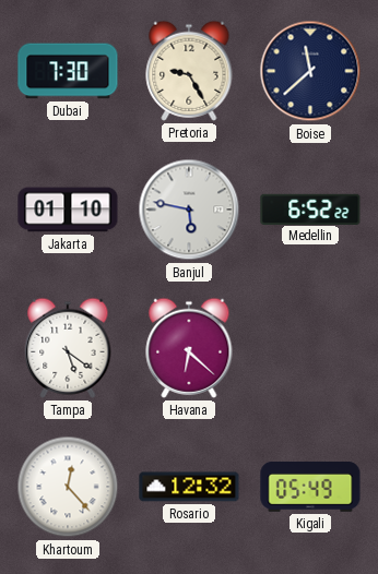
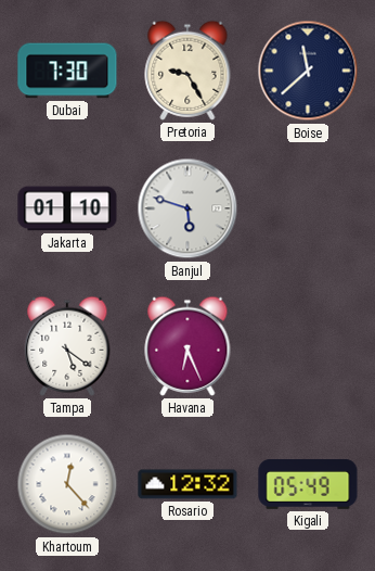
Banjul: 5:47 -> 5:48
Medellin: 6:52 -> none
Havana: 6:22 -> 6:26
